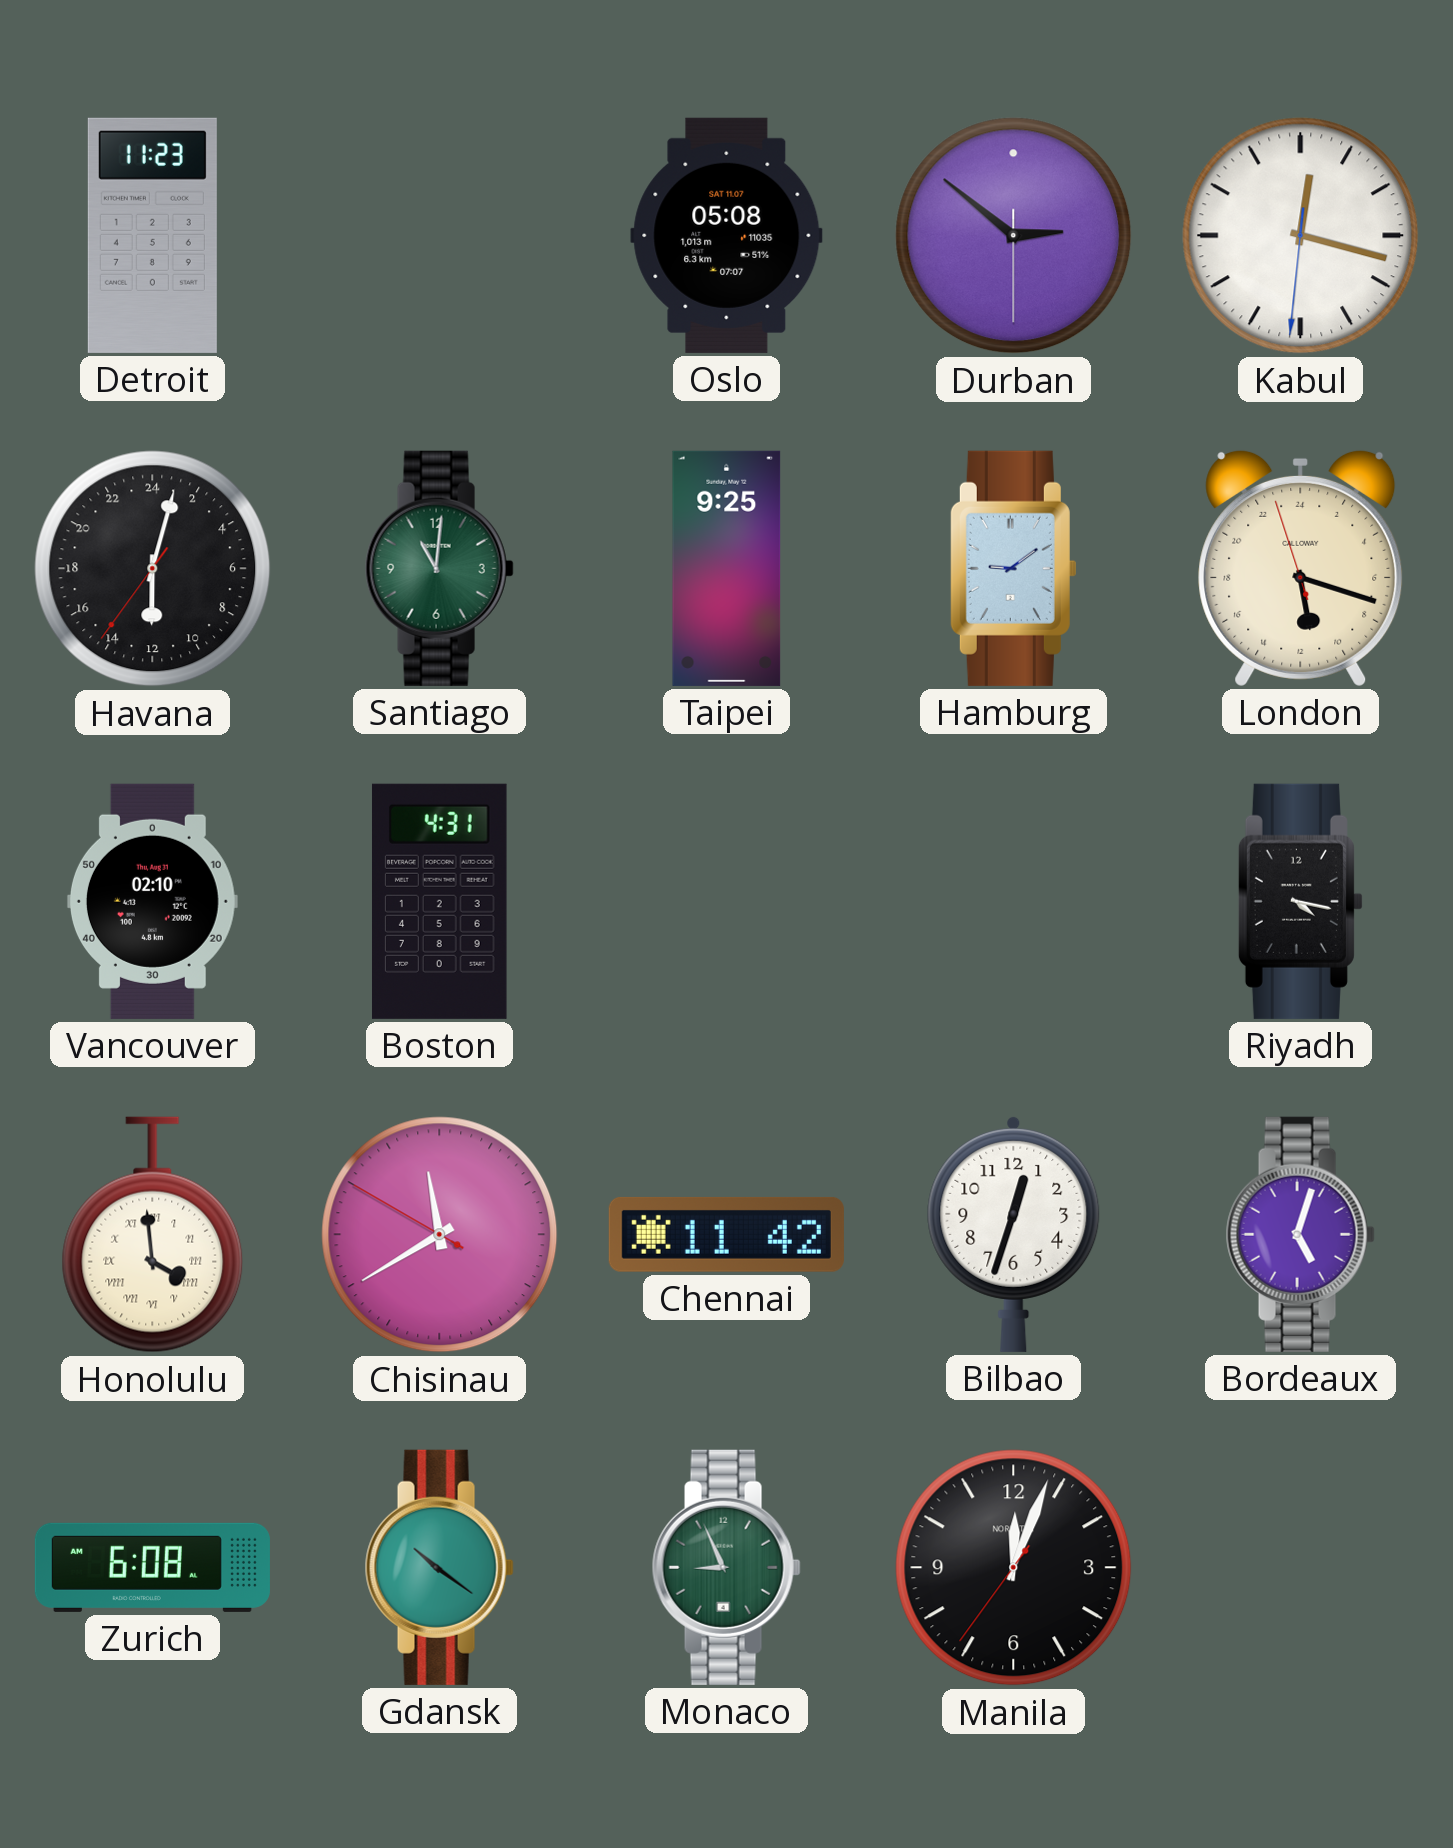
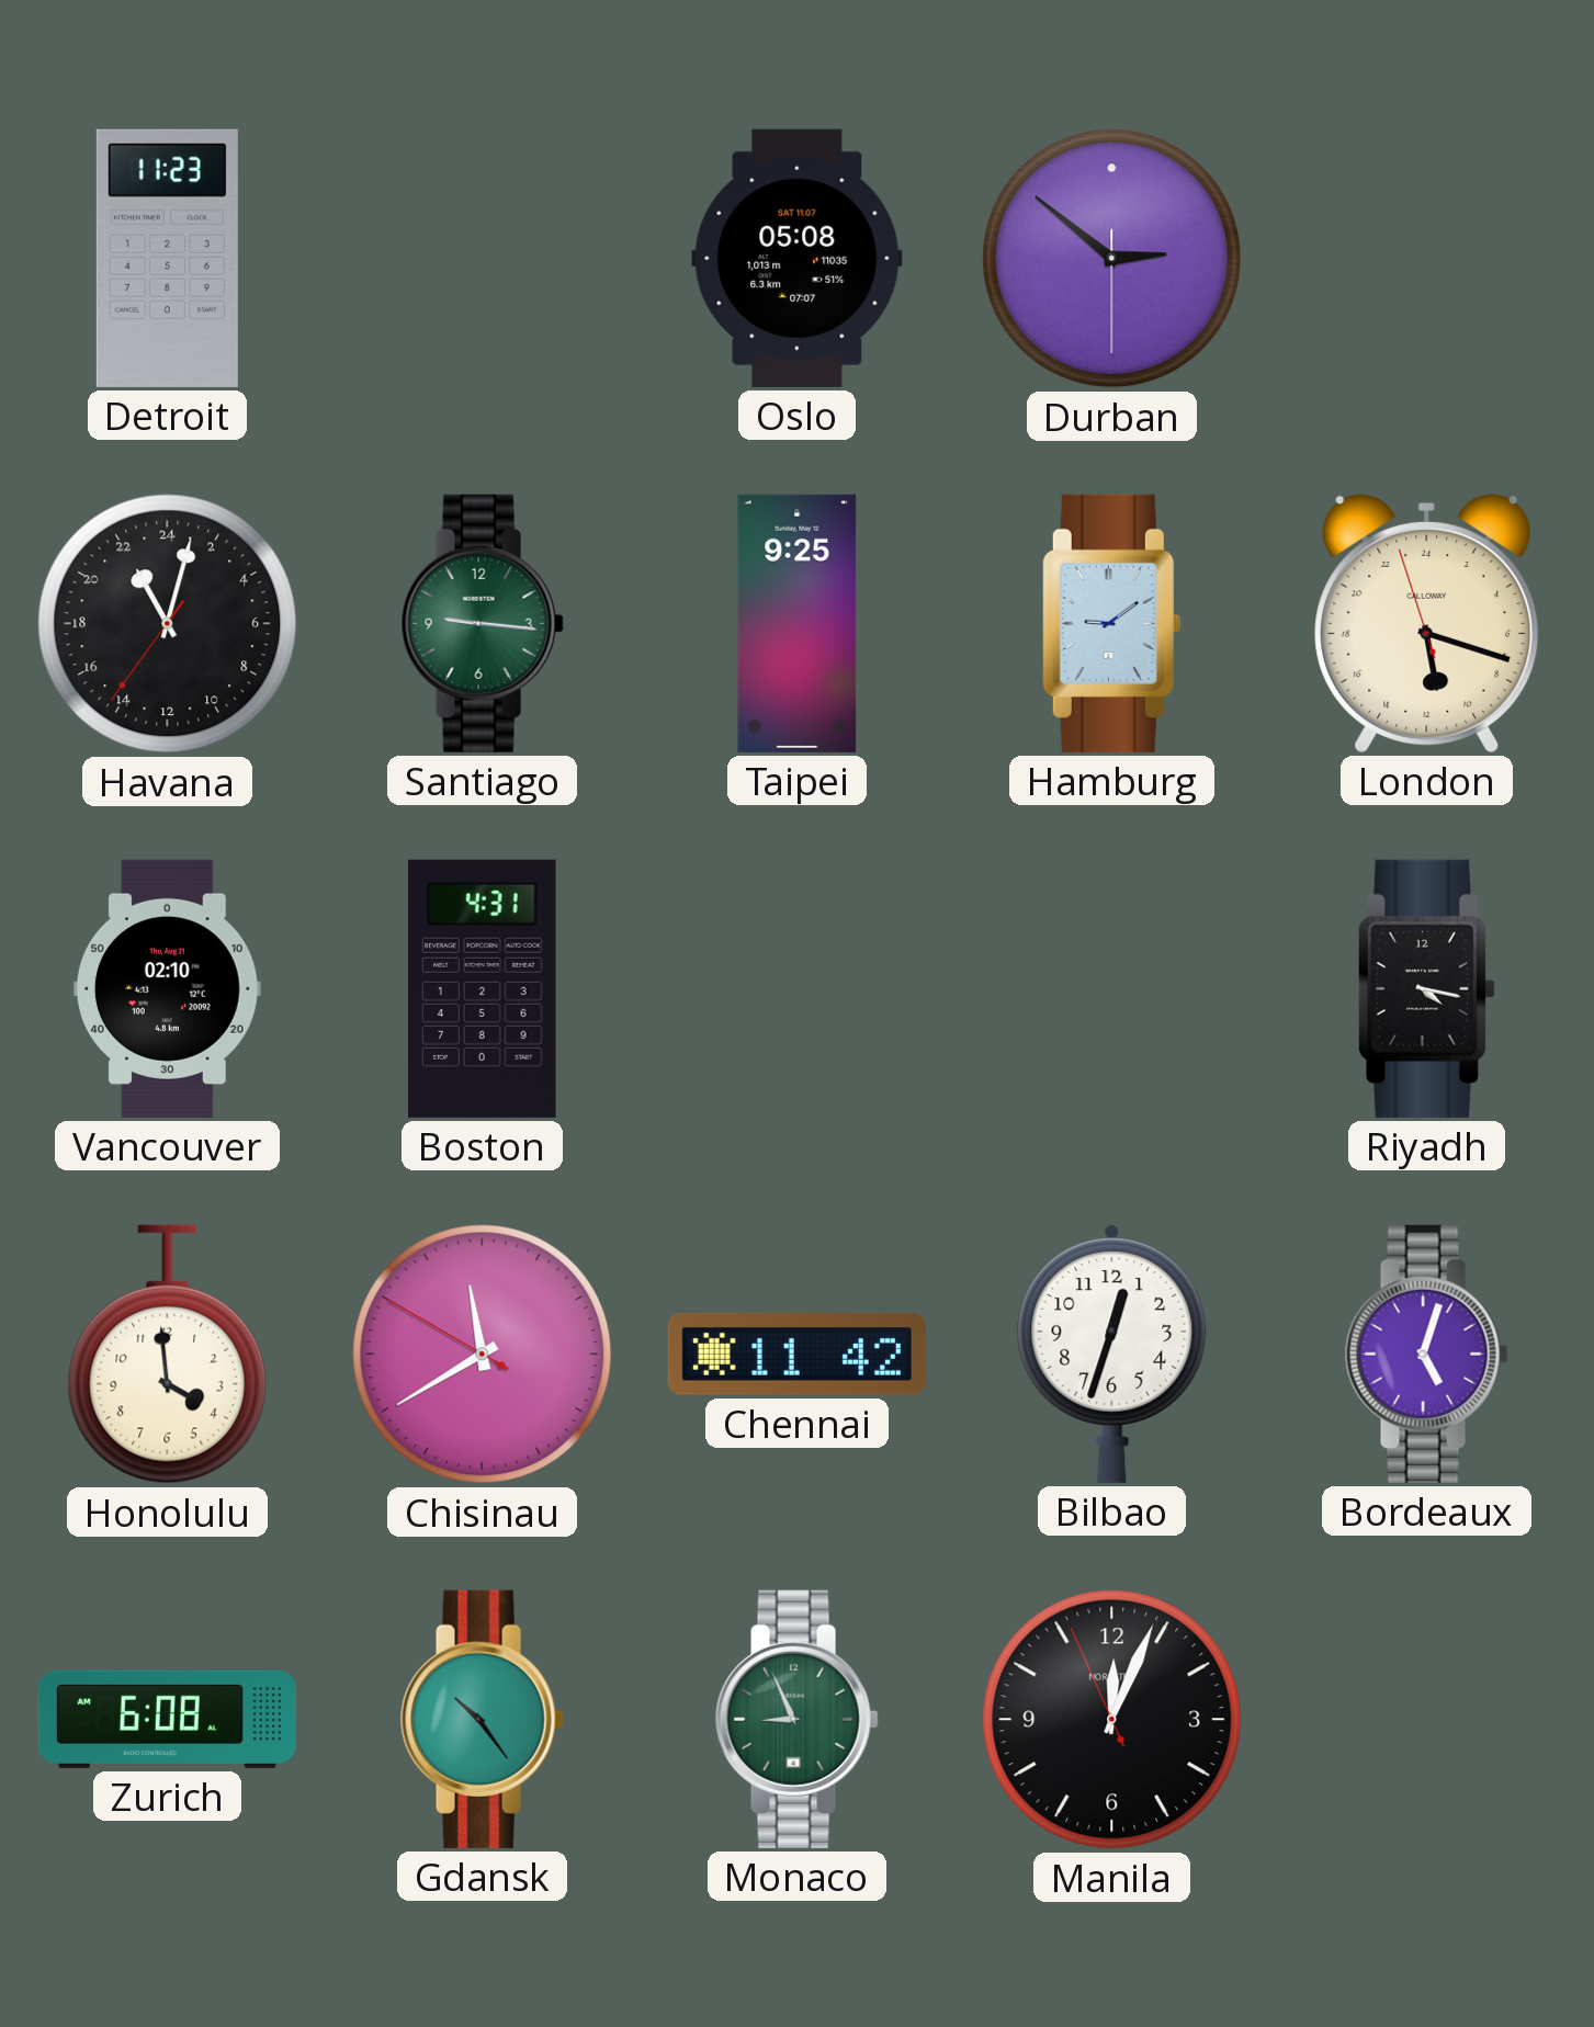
Kabul: 12:17 -> none
Havana: 12:02 -> 22:02
Santiago: 11:01 -> 9:16
Honolulu numerals: Roman -> Arabic
Gdansk: 10:21 -> 10:24
Manila: 12:03:36 -> 12:03:56
